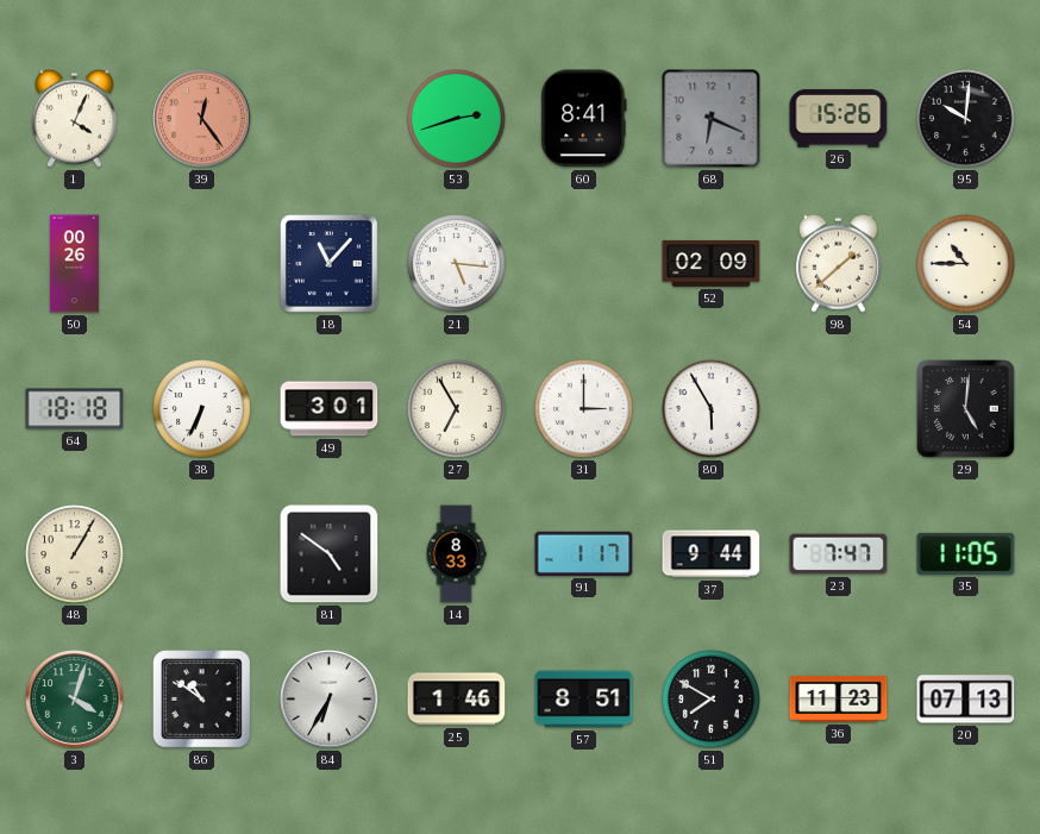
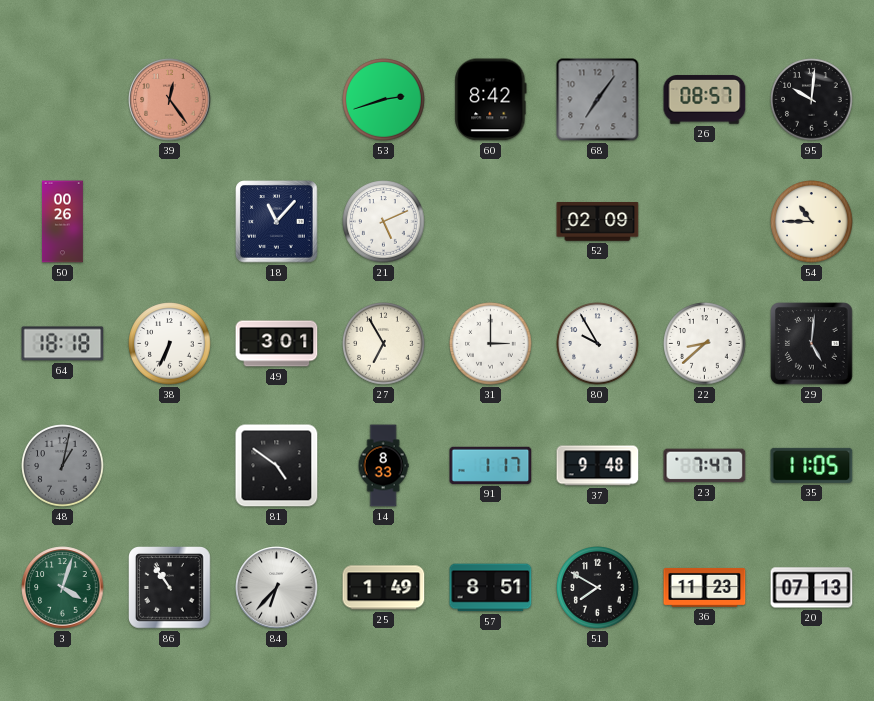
1: 4:04 -> none
60: 8:41 -> 8:42
68: 6:19 -> 7:06
26: 15:26 -> 08:57
21: 5:16 -> 5:11
98: 1:38 -> none
80: 5:55 -> 9:55
22: none -> 8:38
48: 1:05 -> 1:02
48 dial: cream -> grey
37: 9:44 -> 9:48
86: 10:51 -> 10:54
84: 6:35 -> 6:37
25: 1:46 -> 1:49
